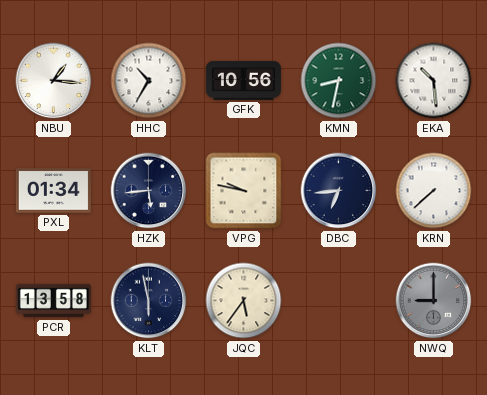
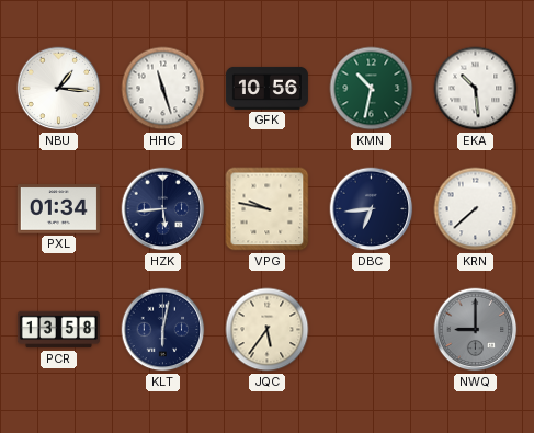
HHC: 10:35 -> 11:27
KMN: 8:32 -> 10:32
KLT: 5:58 -> 6:02
